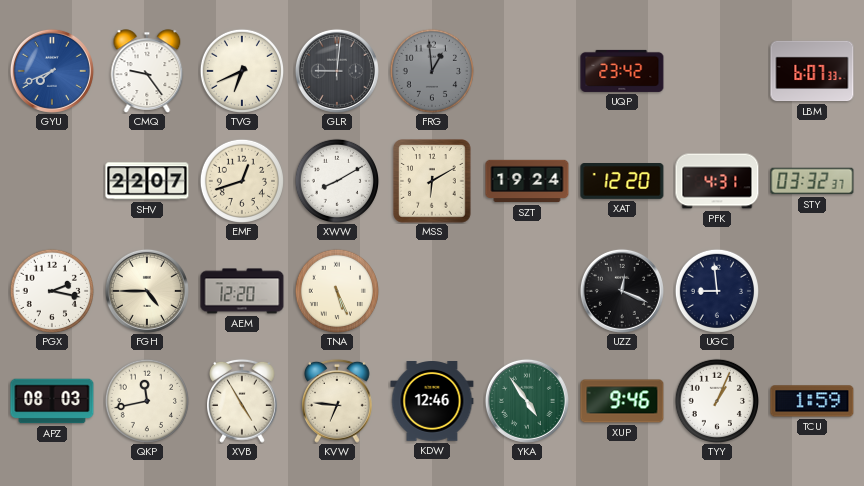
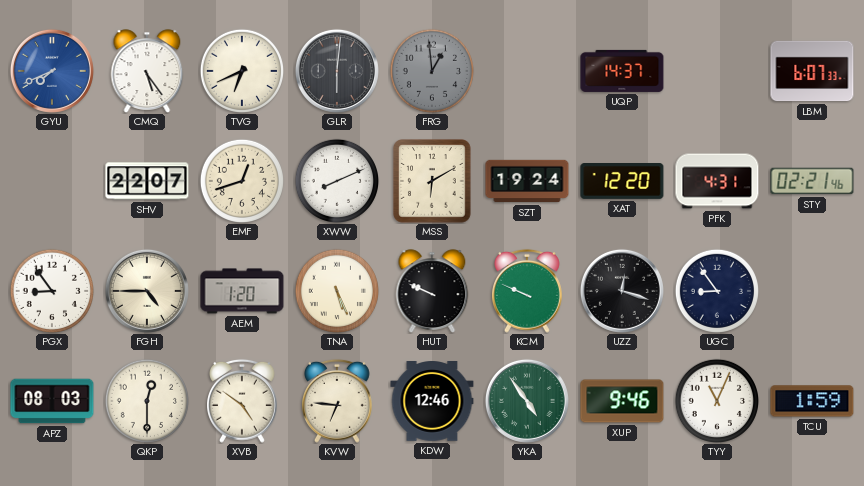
CMQ: 9:24 -> 5:24
GLR: 9:01 -> 6:01
UQP: 23:42 -> 14:37
XWW: 8:10 -> 8:11
STY: 03:32 -> 02:21
PGX: 2:17 -> 8:54
AEM: 12:20 -> 1:20
HUT: none -> 9:49
KCM: none -> 9:49
UZZ: 12:19 -> 12:18
UGC: 8:59 -> 8:54
QKP: 11:43 -> 12:30
XVB: 4:55 -> 4:51
TYY: 1:04 -> 11:04
